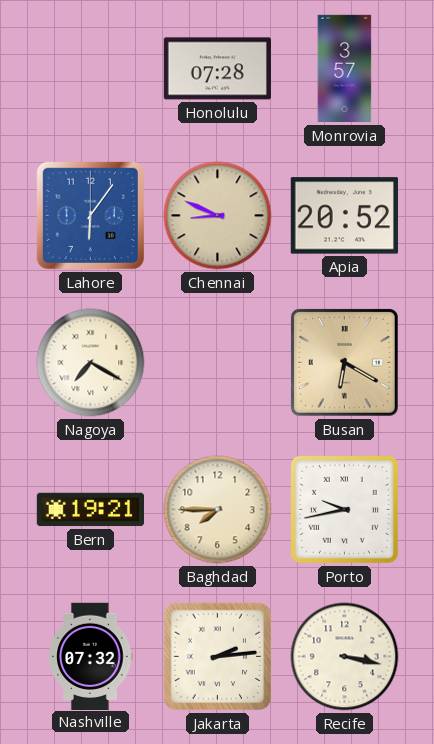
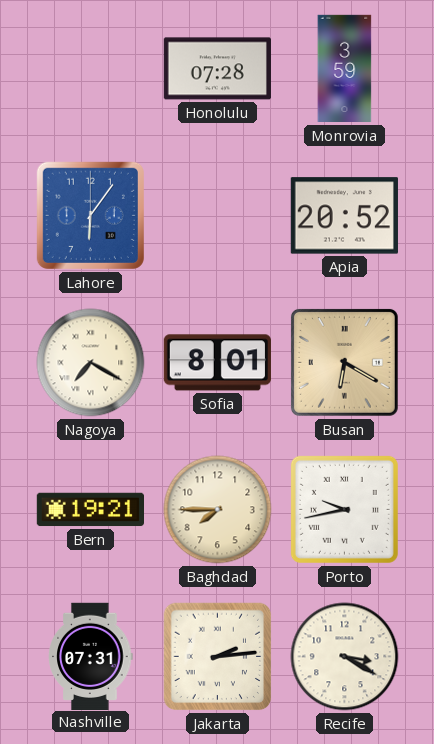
Monrovia: 3:57 -> 3:59
Chennai: 8:49 -> none
Sofia: none -> 8:01
Nashville: 07:32 -> 07:31
Recife: 3:17 -> 3:20
